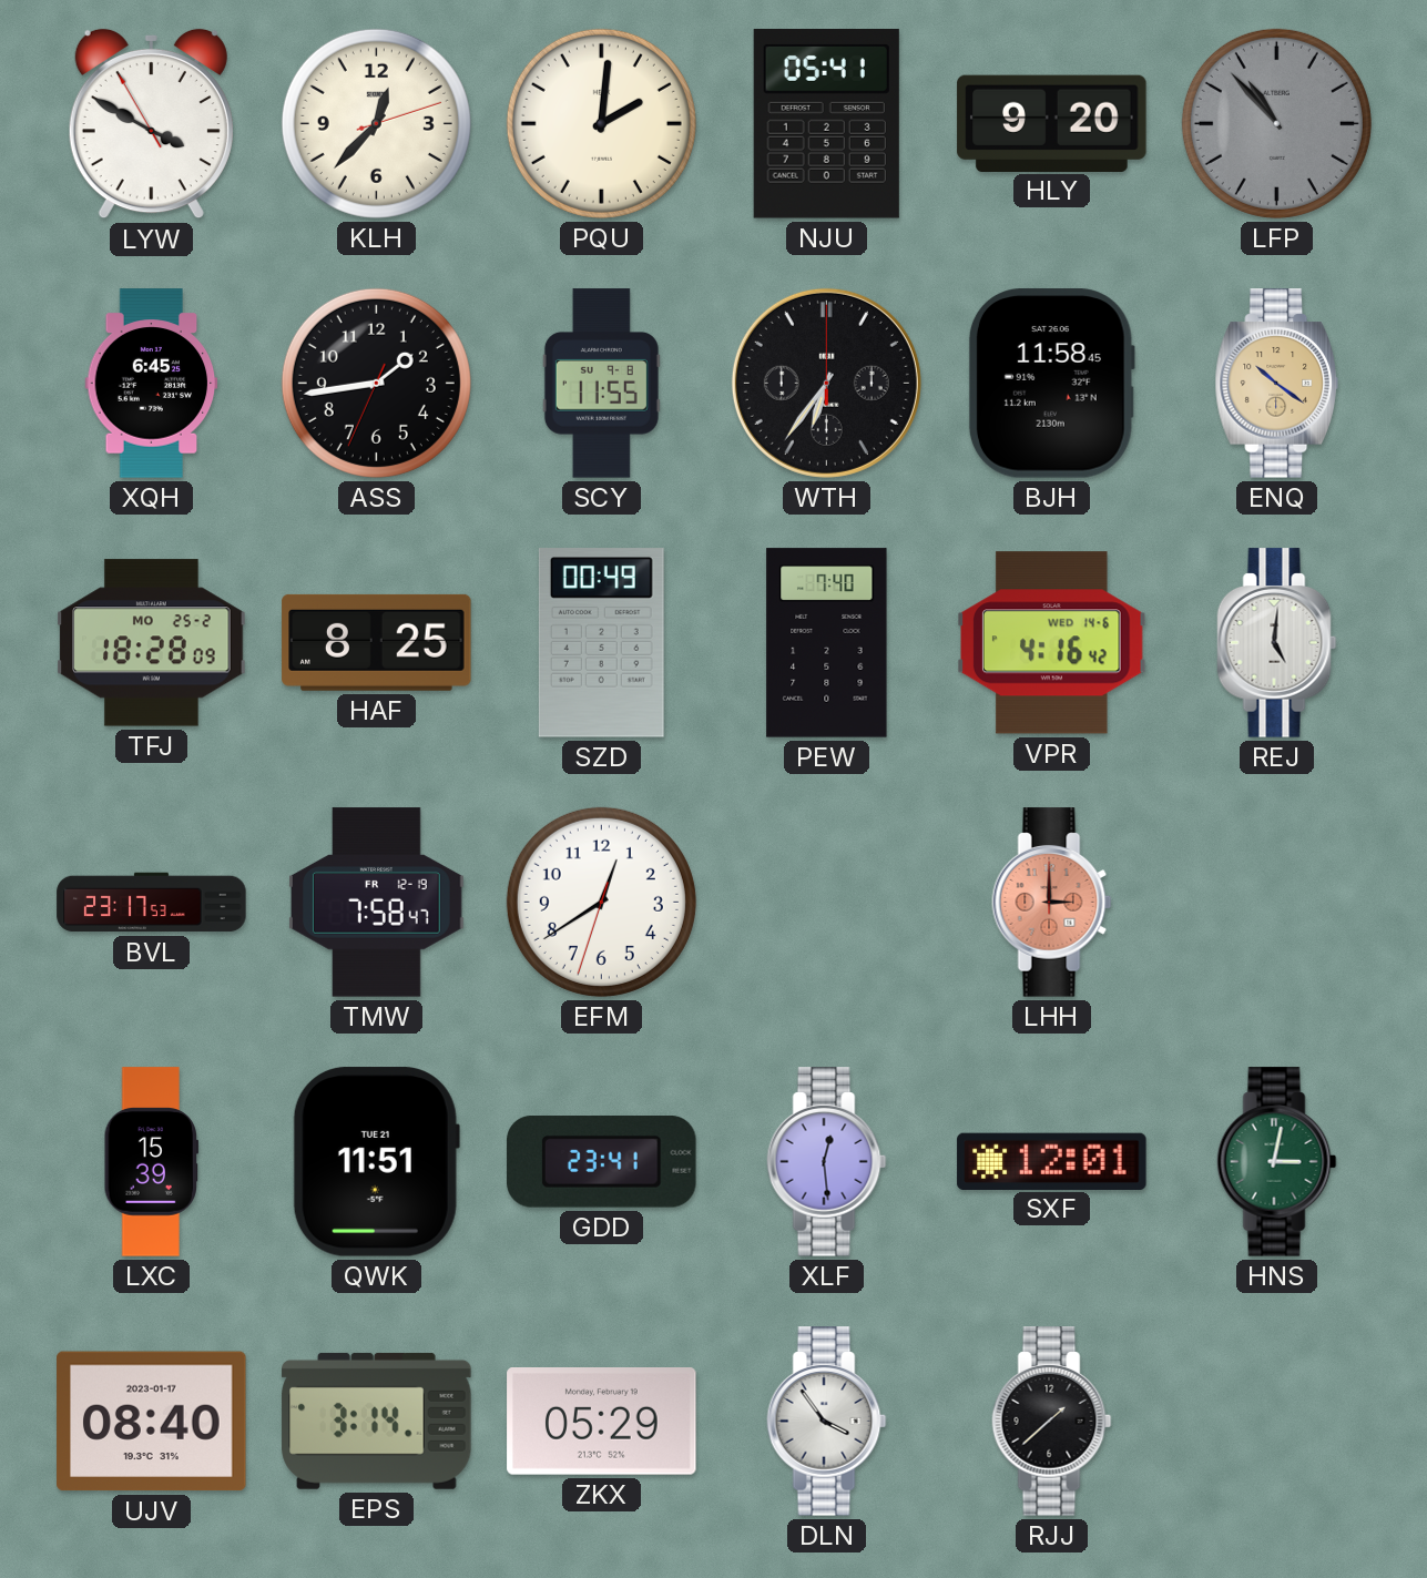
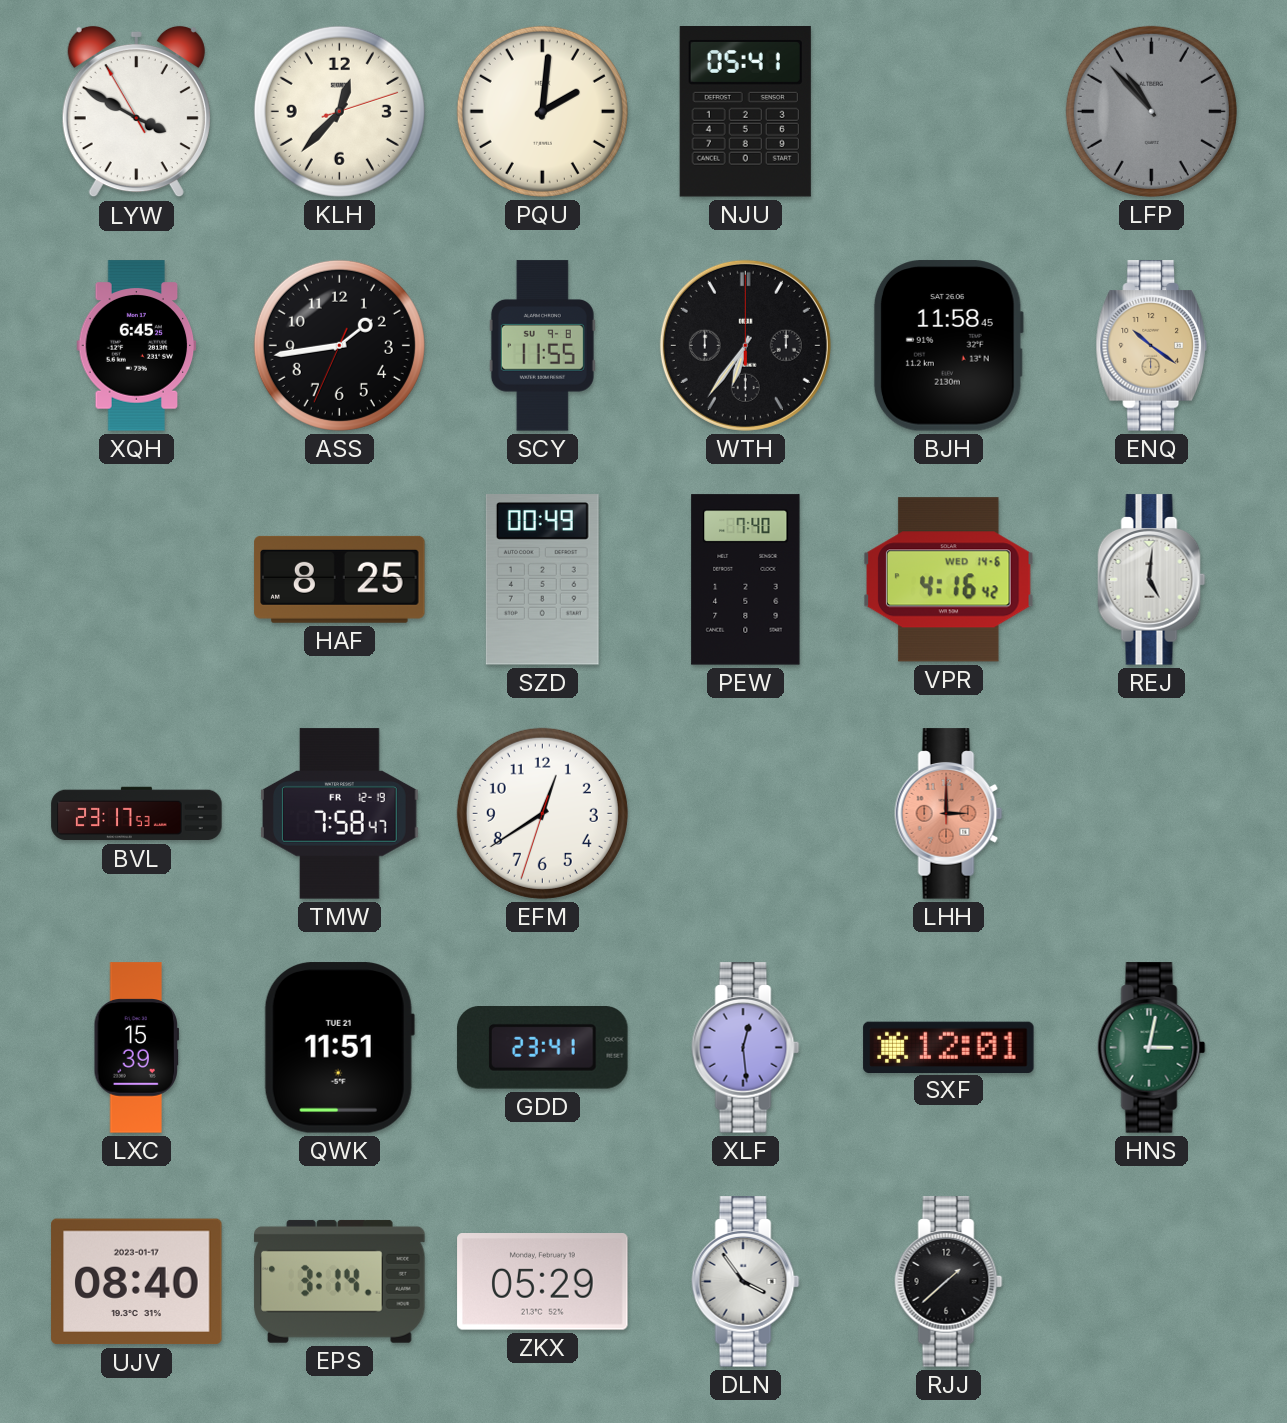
HLY: 9:20 -> none
TFJ: 18:28 -> none
